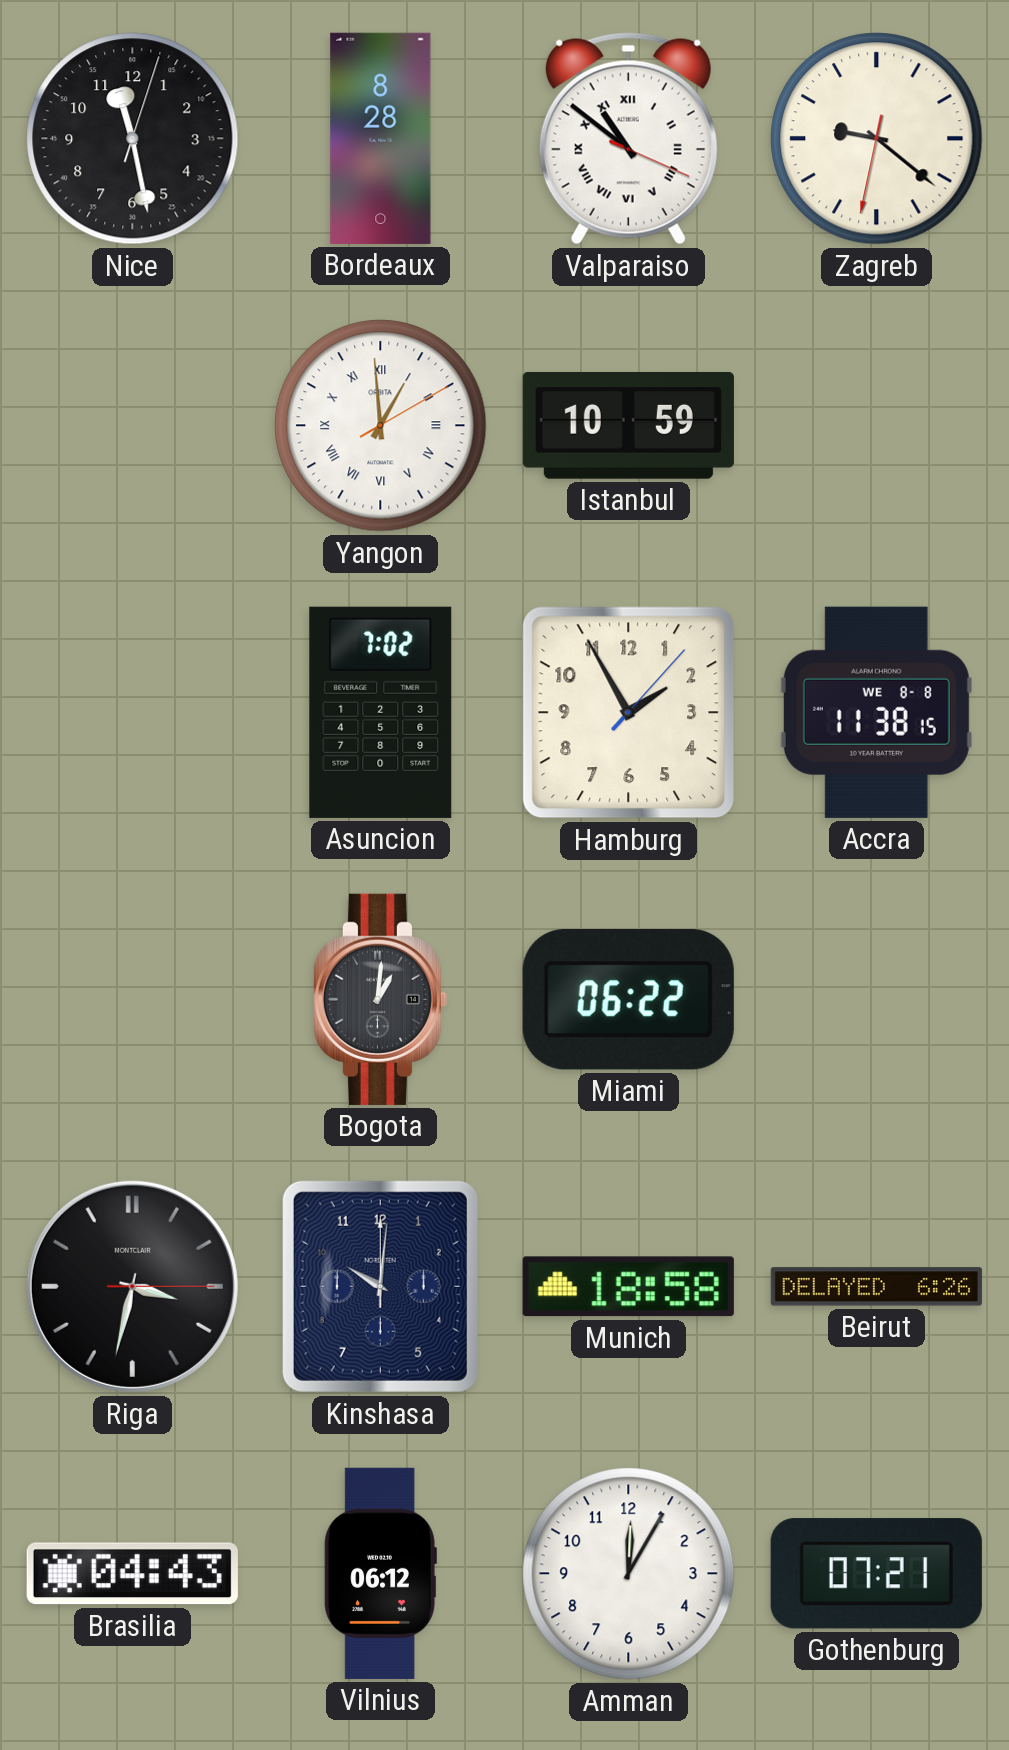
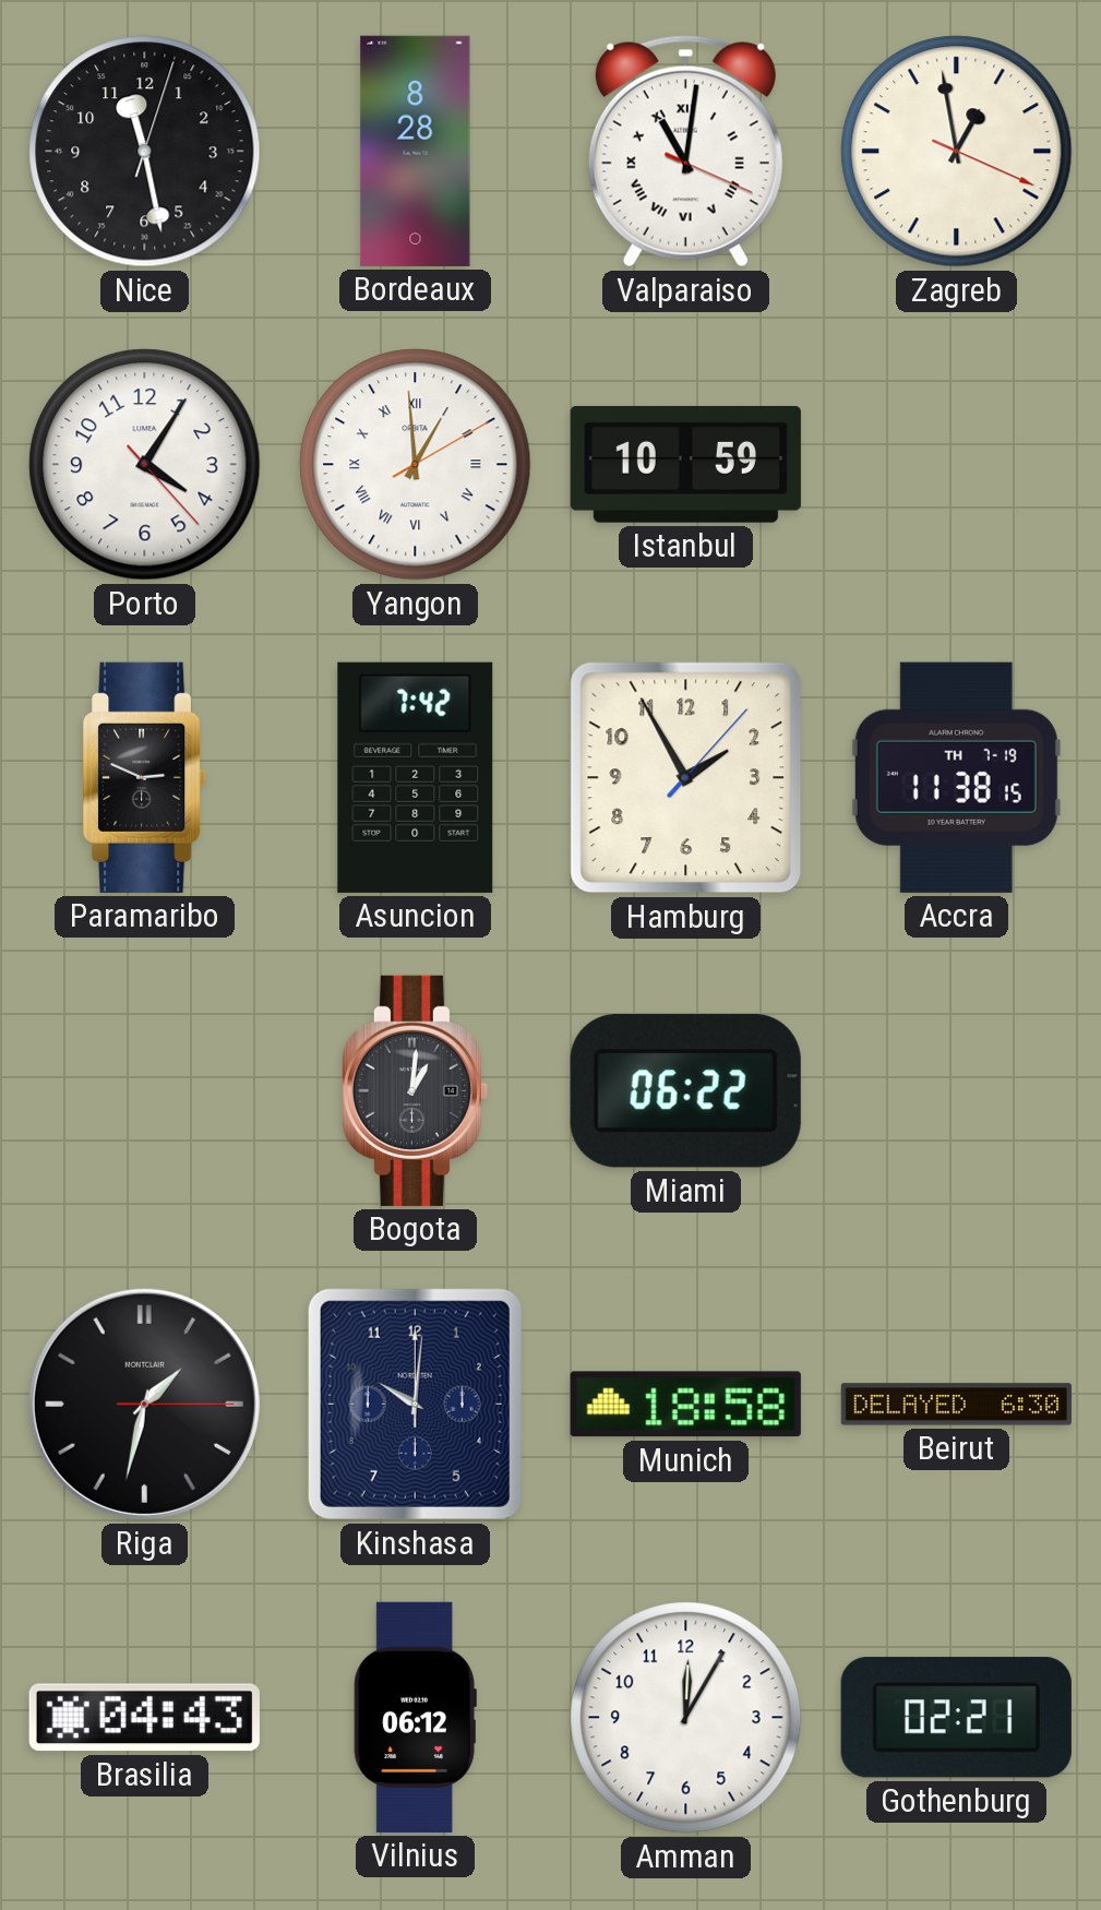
Valparaiso: 10:51 -> 11:01
Zagreb: 9:21 -> 12:58
Porto: none -> 4:05
Paramaribo: none -> 2:49
Asuncion: 7:02 -> 7:42
Accra date: WE 8-8 -> TH 7-19
Riga: 3:32 -> 1:32
Beirut: 6:26 -> 6:30
Gothenburg: 07:21 -> 02:21
